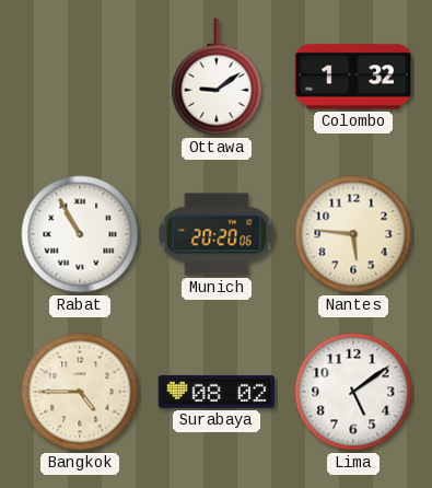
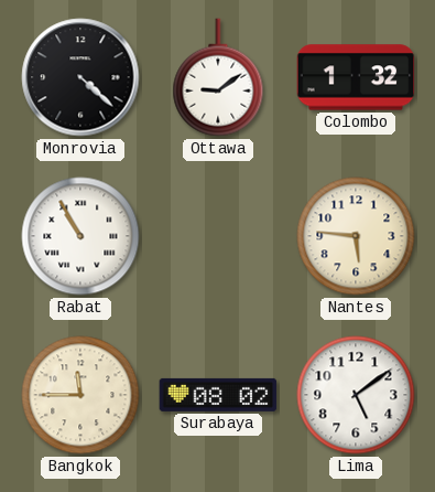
Monrovia: none -> 4:22
Munich: 20:20 -> none
Bangkok: 4:45 -> 11:45
